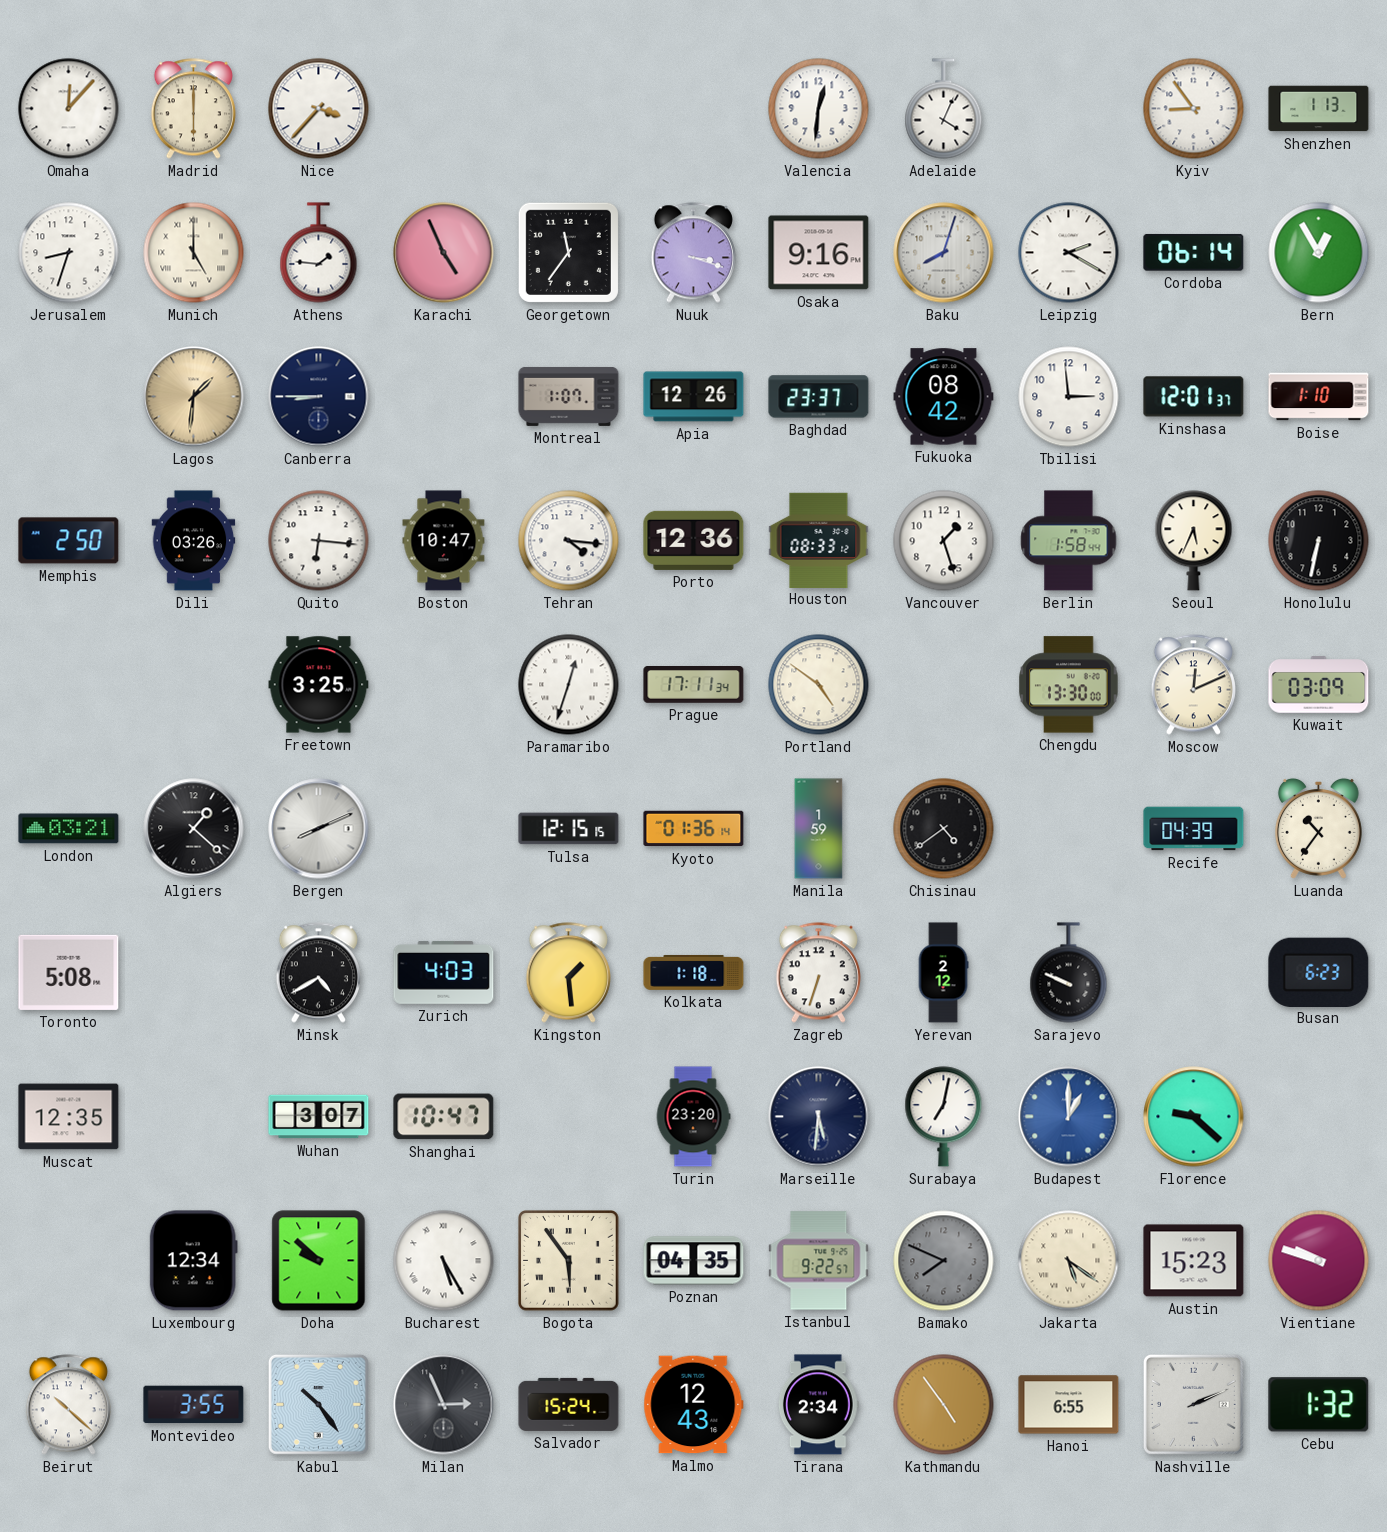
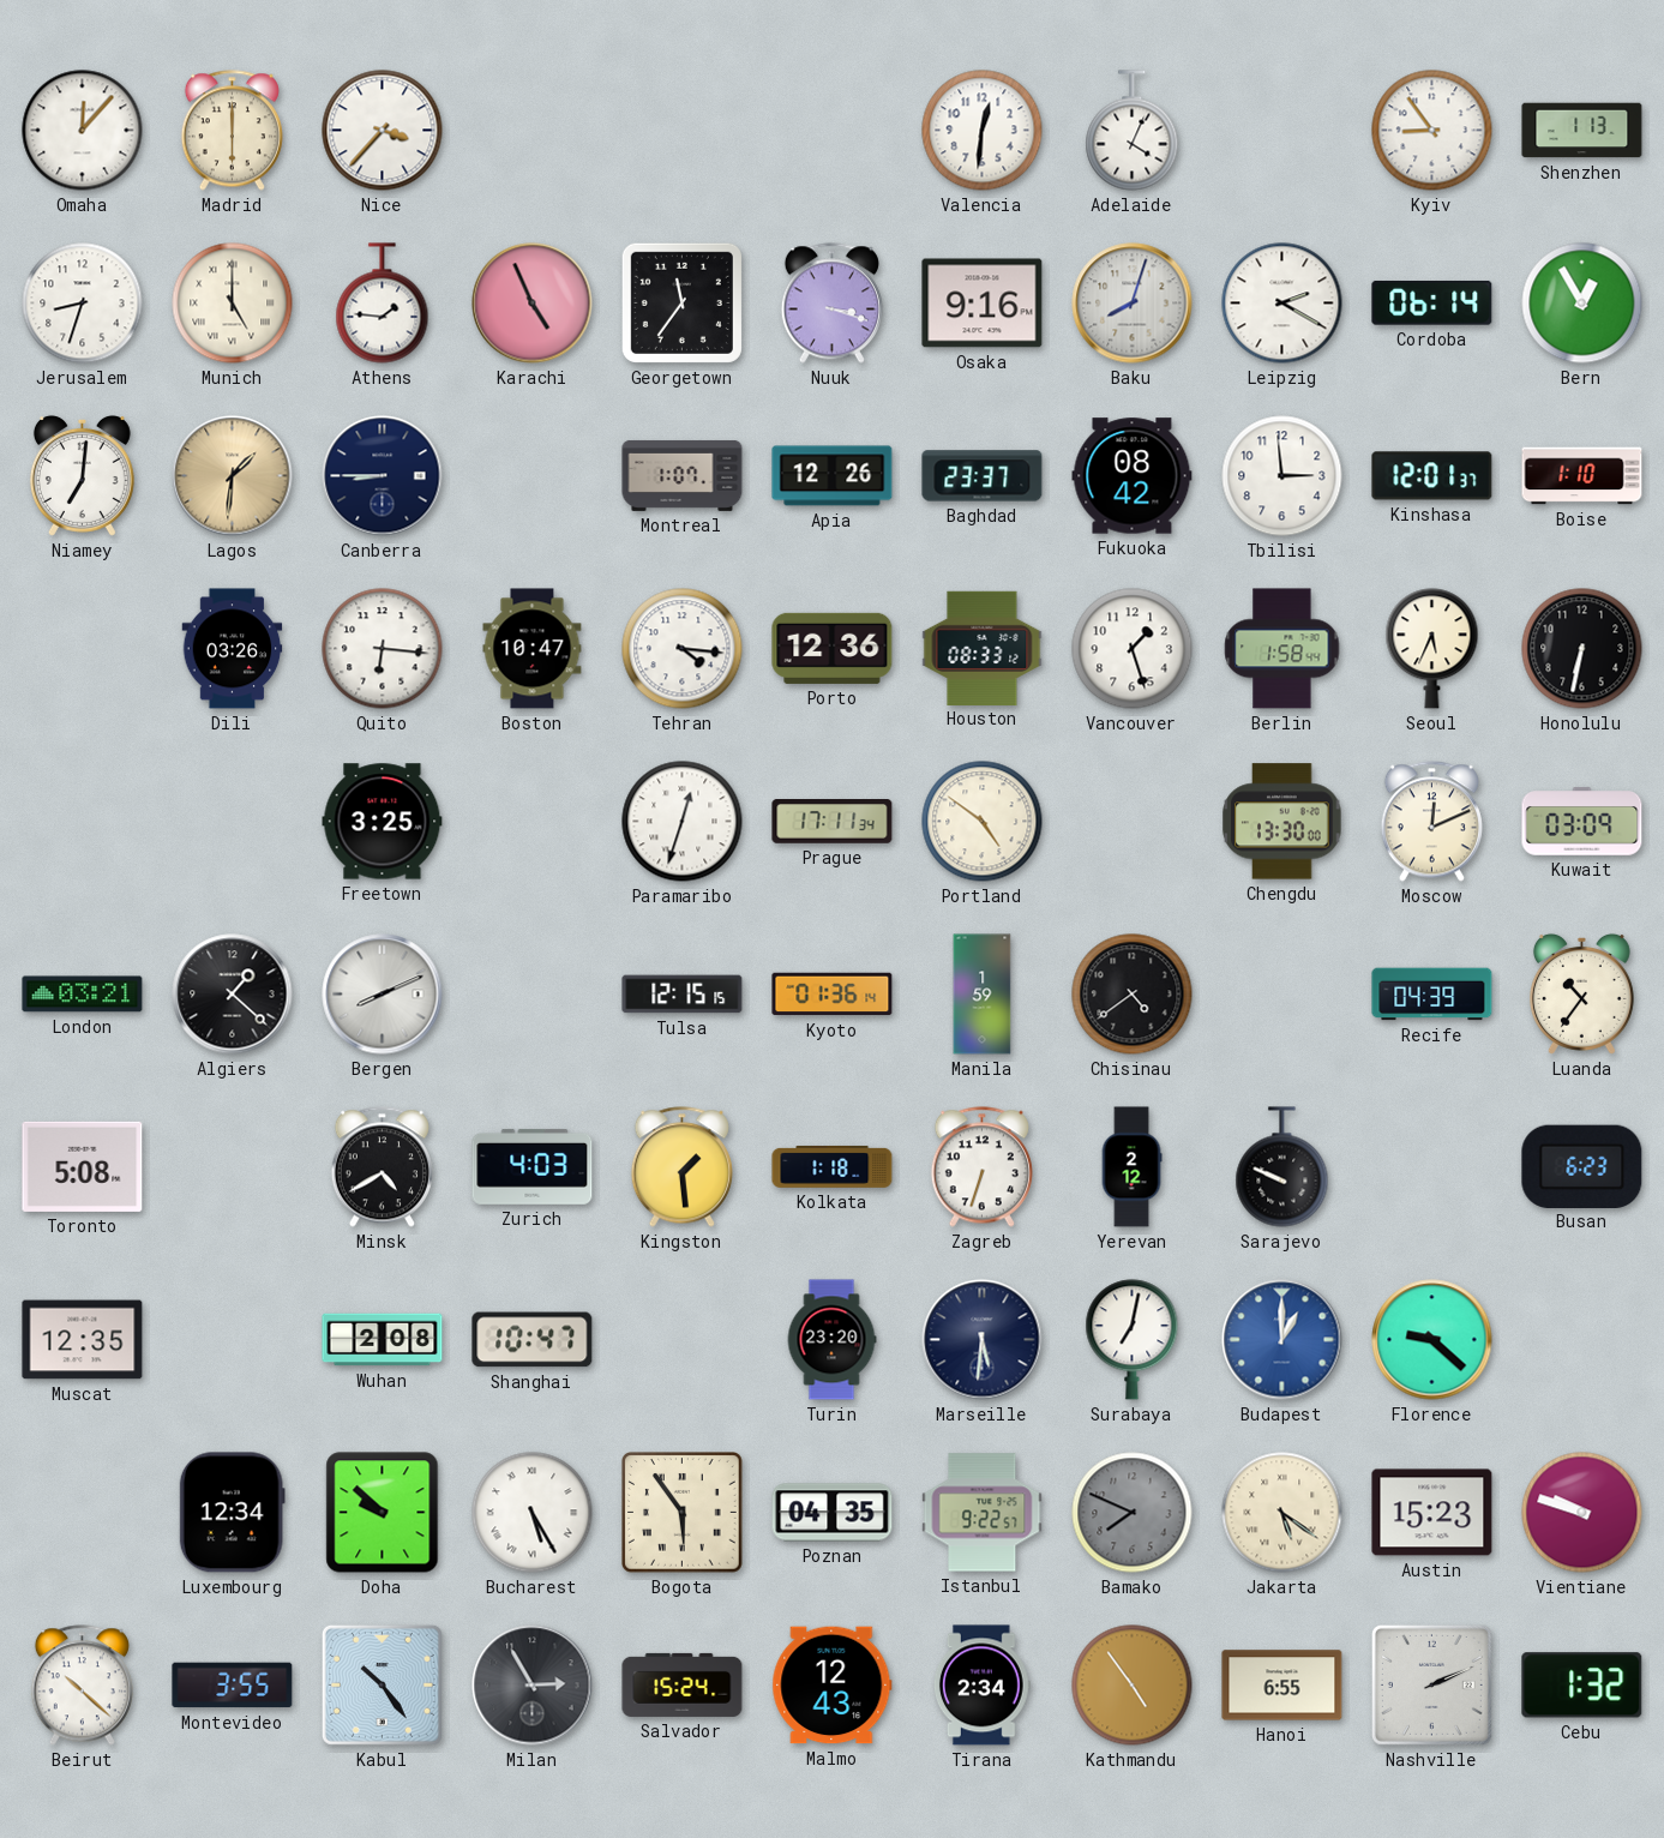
Niamey: none -> 7:01
Memphis: 2:50 -> none
Wuhan: 3:07 -> 2:08
Milan: 2:56 -> 2:55
